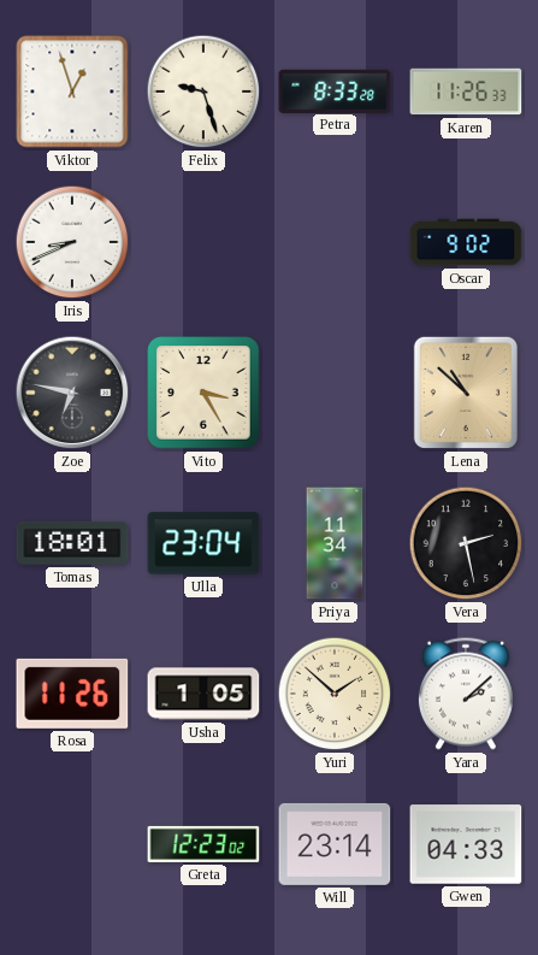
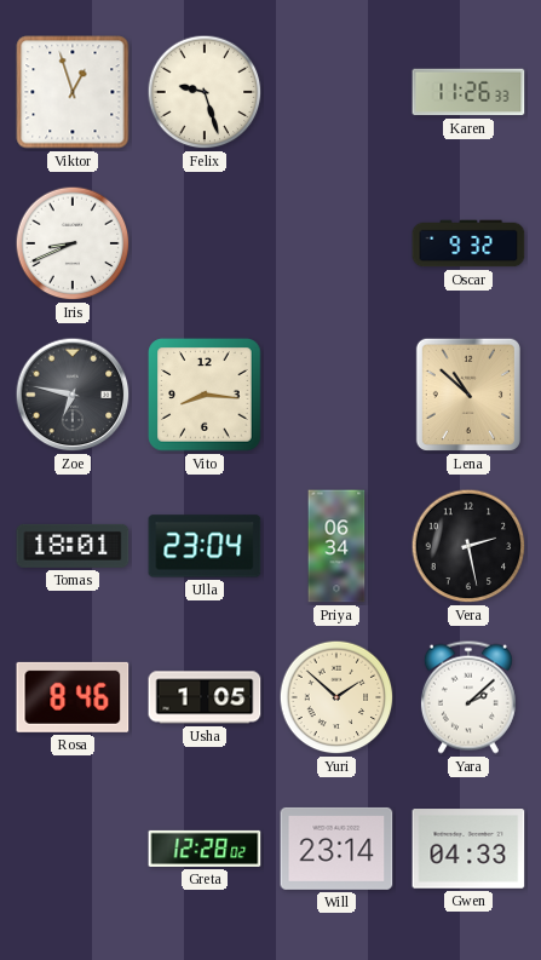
Petra: 8:33 -> none
Oscar: 9:02 -> 9:32
Vito: 3:25 -> 8:16
Priya: 11:34 -> 06:34
Rosa: 11:26 -> 8:46
Greta: 12:23 -> 12:28
